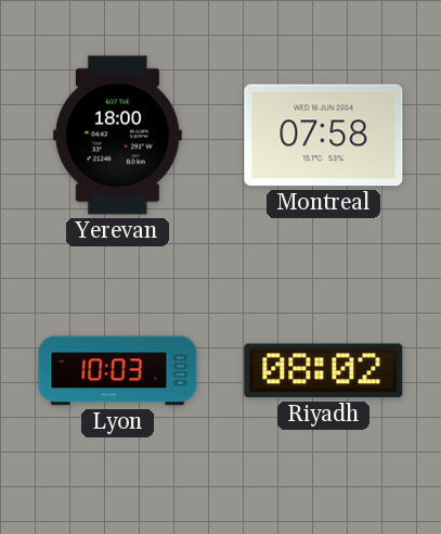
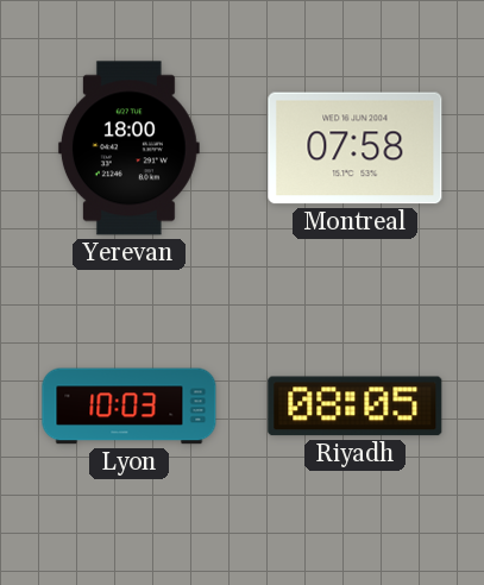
Riyadh: 08:02 -> 08:05
